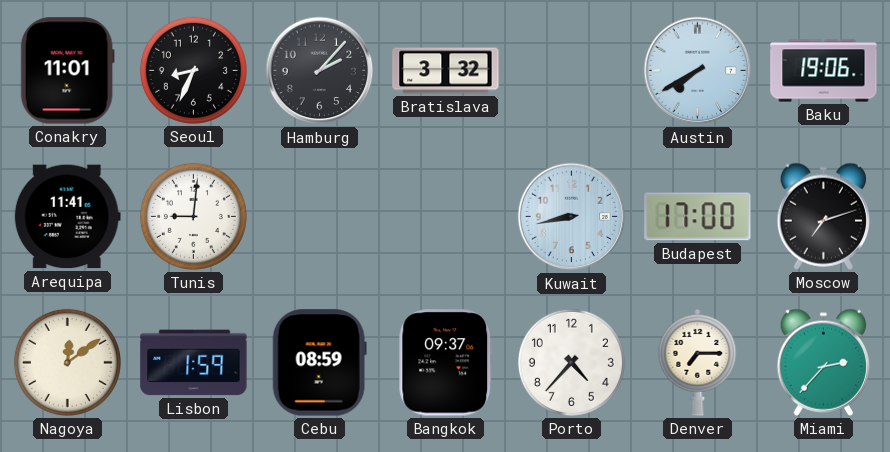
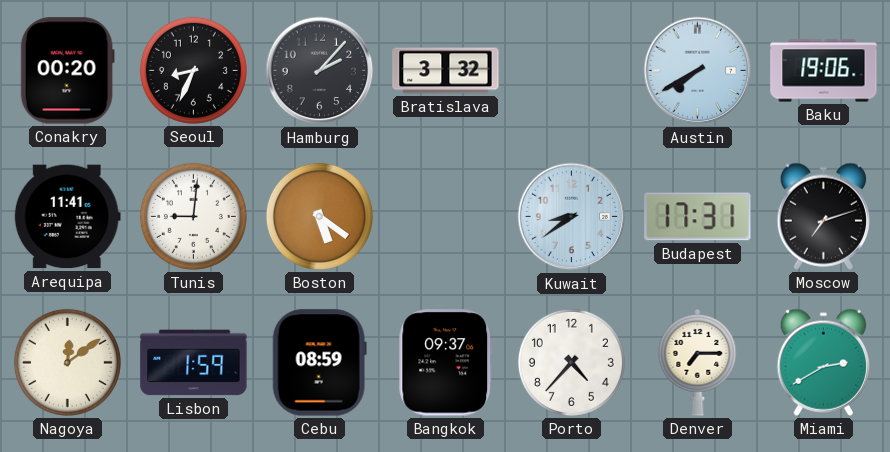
Conakry: 11:01 -> 00:20
Boston: none -> 5:21
Kuwait: 8:43 -> 8:39
Budapest: 17:00 -> 17:31
Miami: 2:37 -> 2:40
